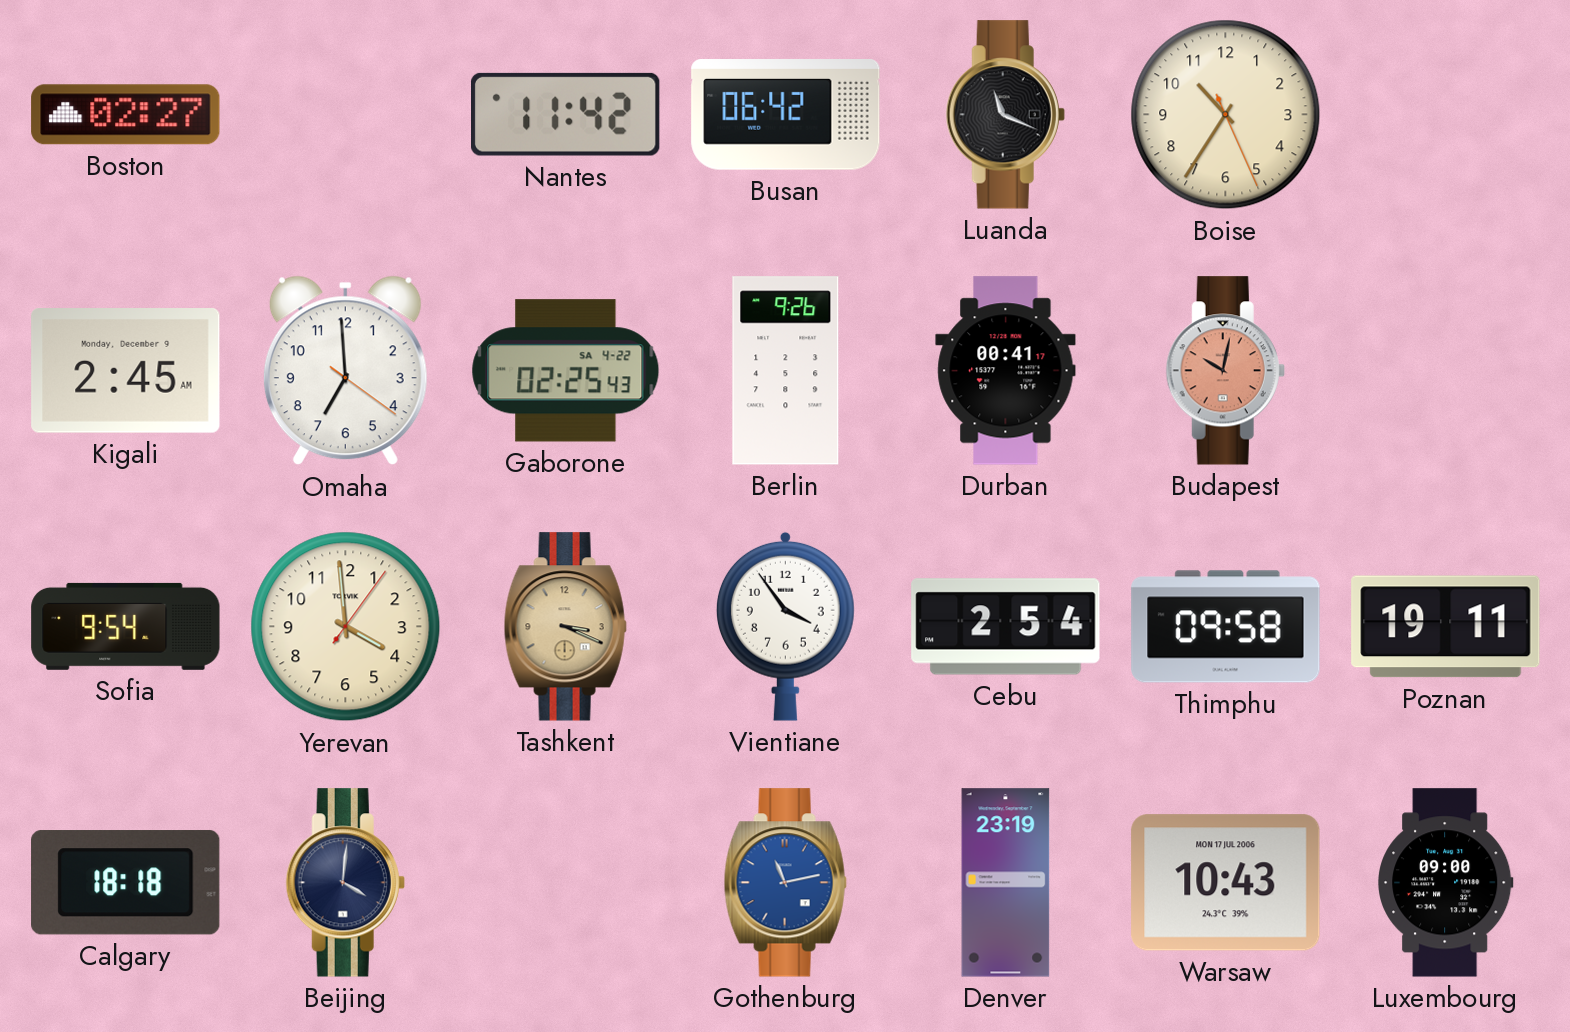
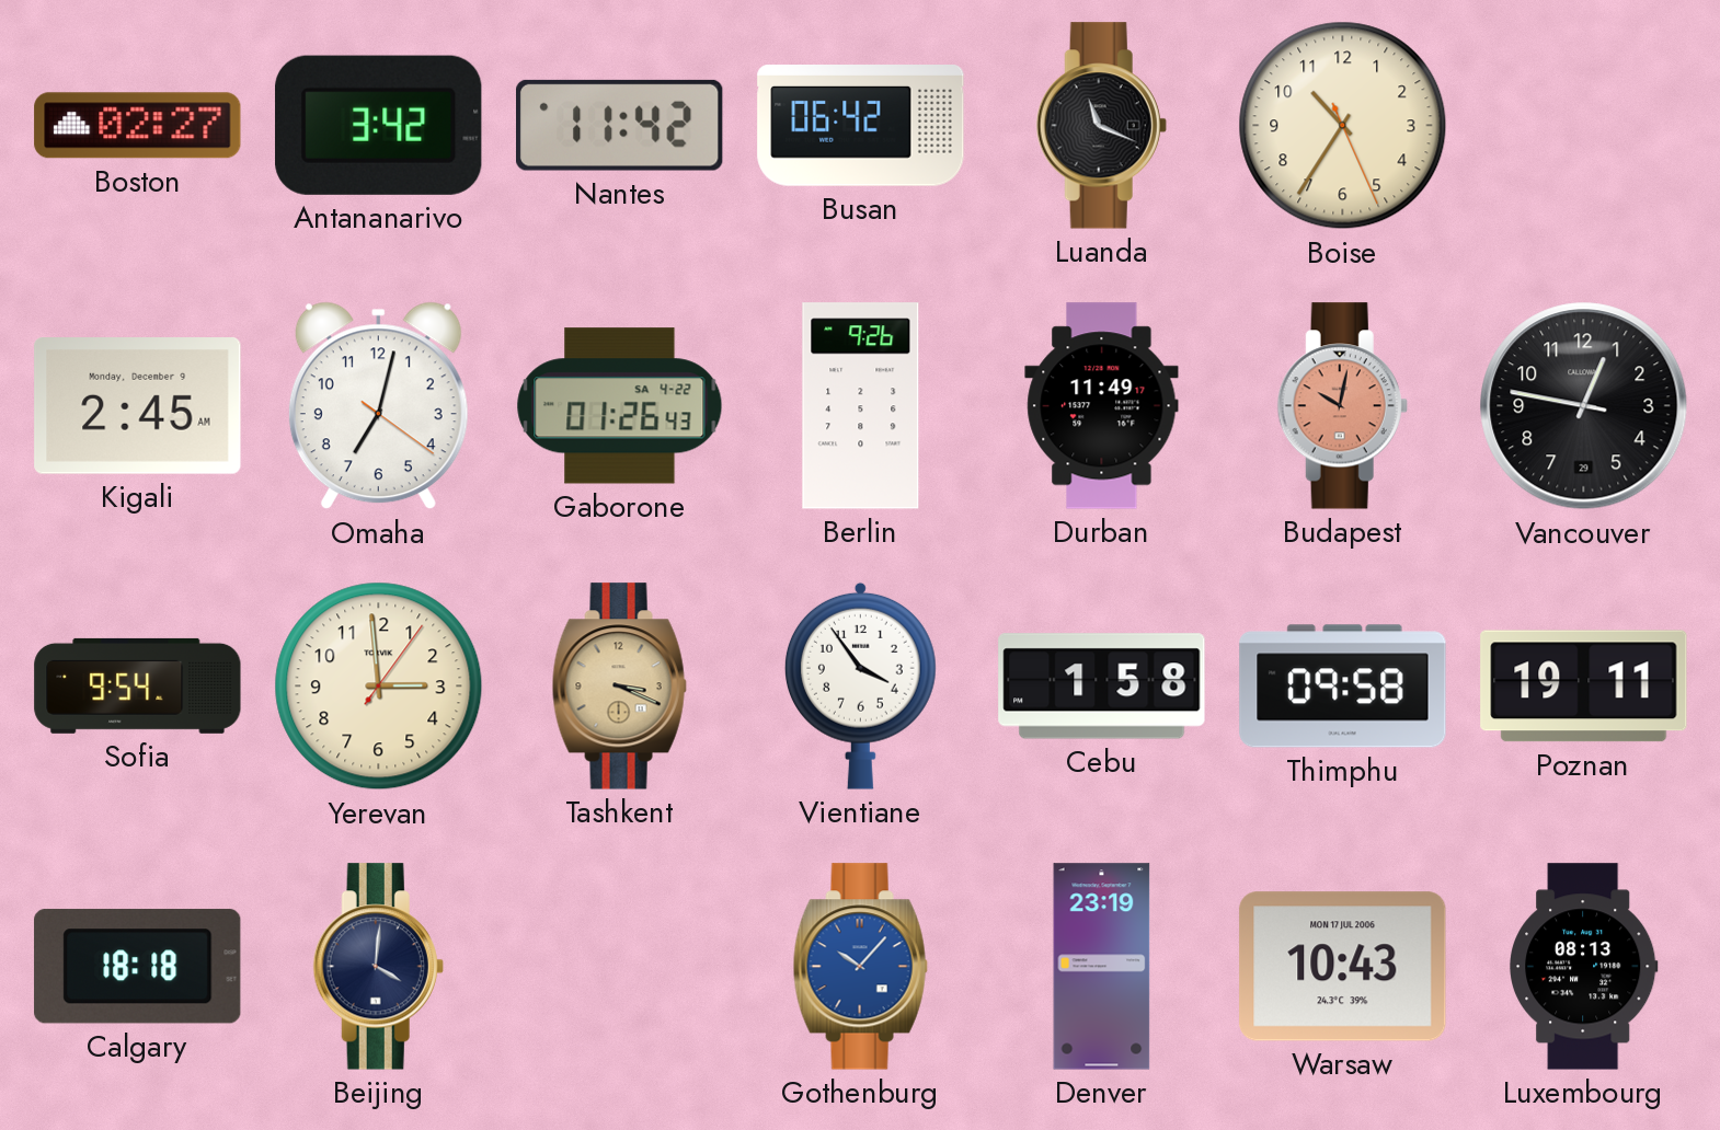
Antananarivo: none -> 3:42
Omaha: 6:59 -> 7:02
Gaborone: 02:25 -> 01:26
Durban: 00:41 -> 11:49
Vancouver: none -> 12:46
Yerevan: 3:59 -> 2:59
Cebu: 2:54 -> 1:58
Gothenburg: 11:13 -> 10:07
Luxembourg: 09:00 -> 08:13
